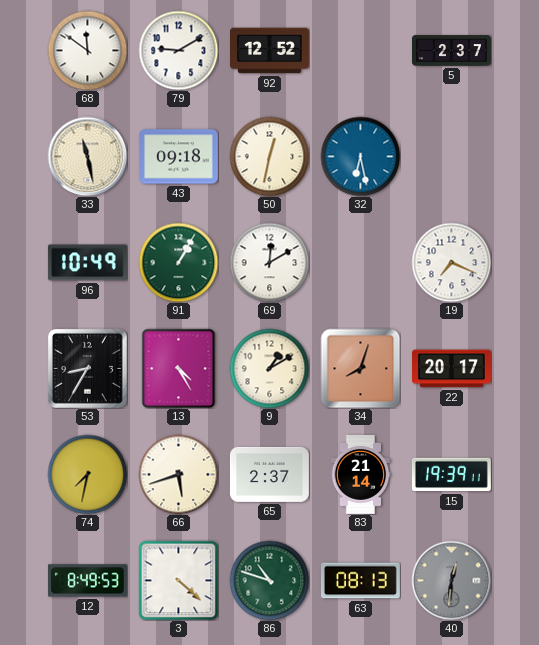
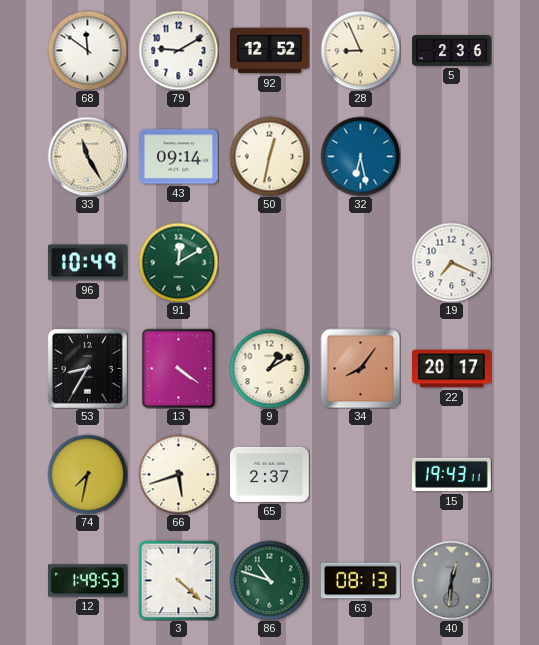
28: none -> 8:56
5: 2:37 -> 2:36
33: 11:28 -> 11:25
43: 09:18 -> 09:14
91: 1:05 -> 12:10
69: 12:10 -> none
13: 4:25 -> 4:21
34: 8:03 -> 8:06
83: 21:14 -> none
15: 19:39 -> 19:43
12: 8:49 -> 1:49
